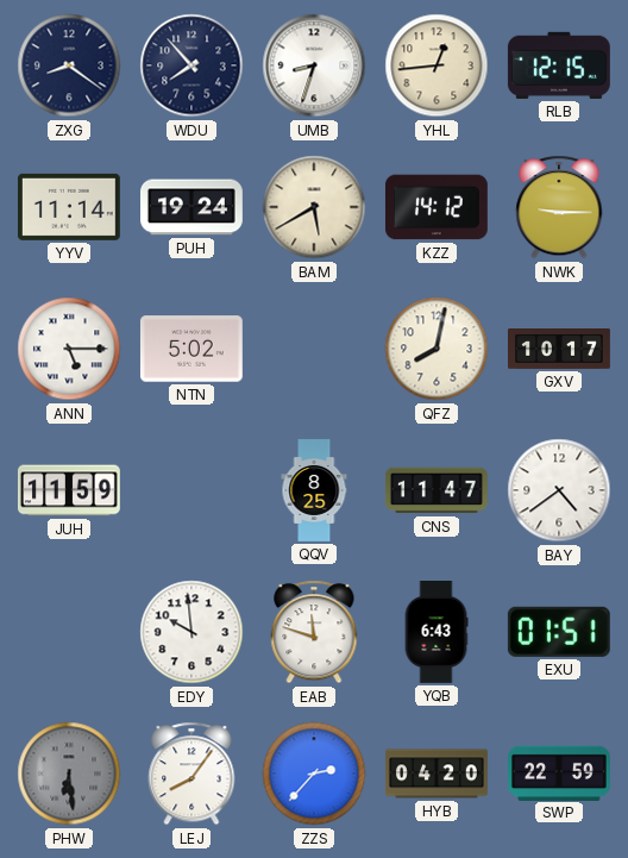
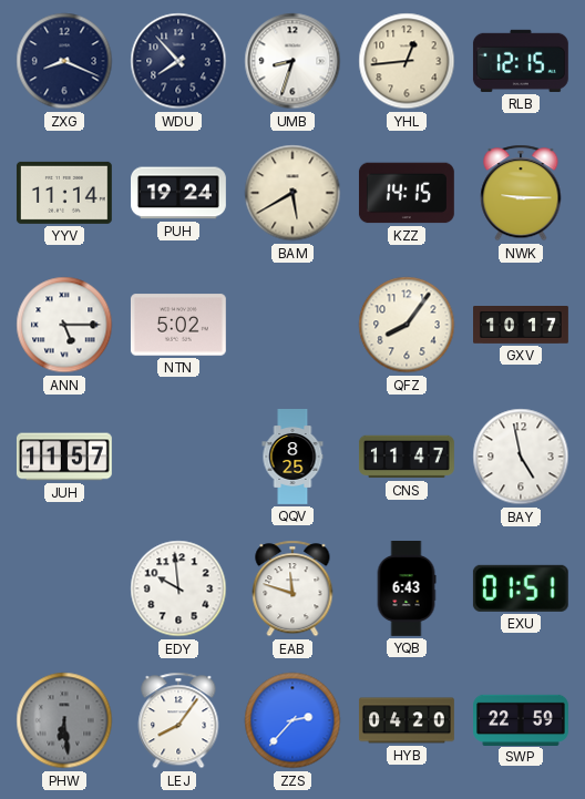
ZXG: 8:21 -> 8:19
KZZ: 14:12 -> 14:15
QFZ: 8:02 -> 8:06
JUH: 11:59 -> 11:57
BAY: 4:39 -> 4:58
